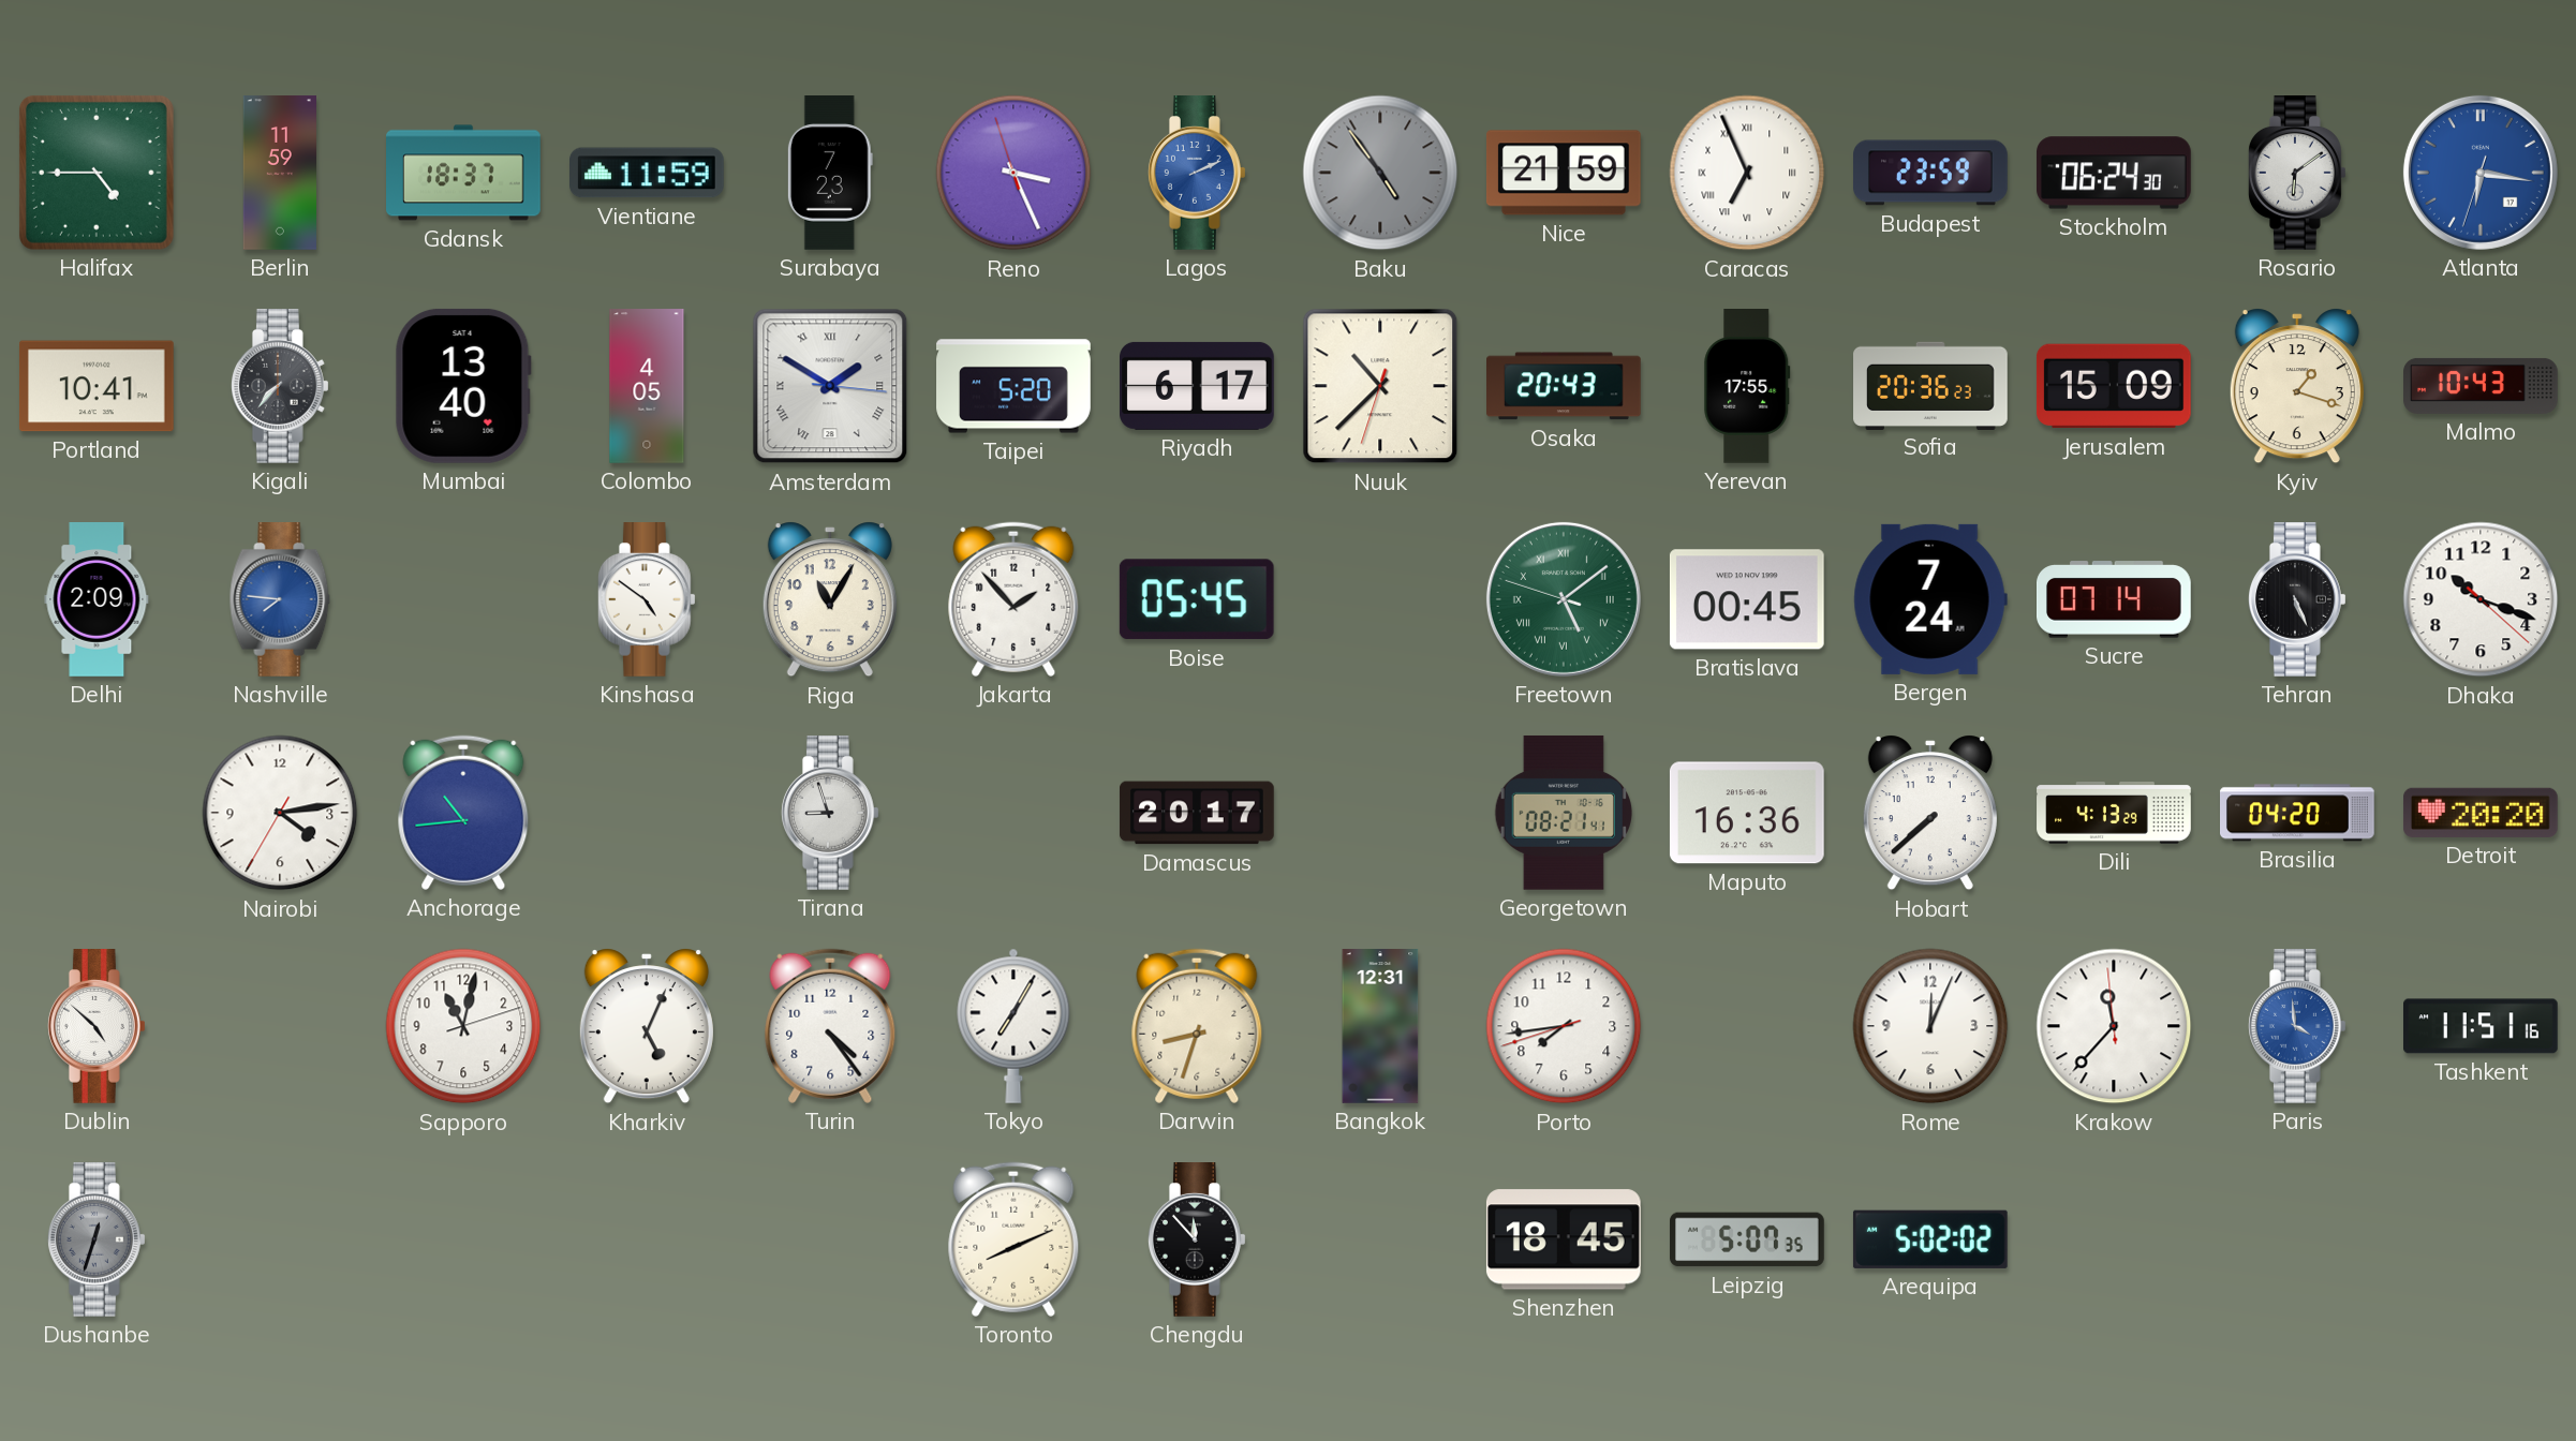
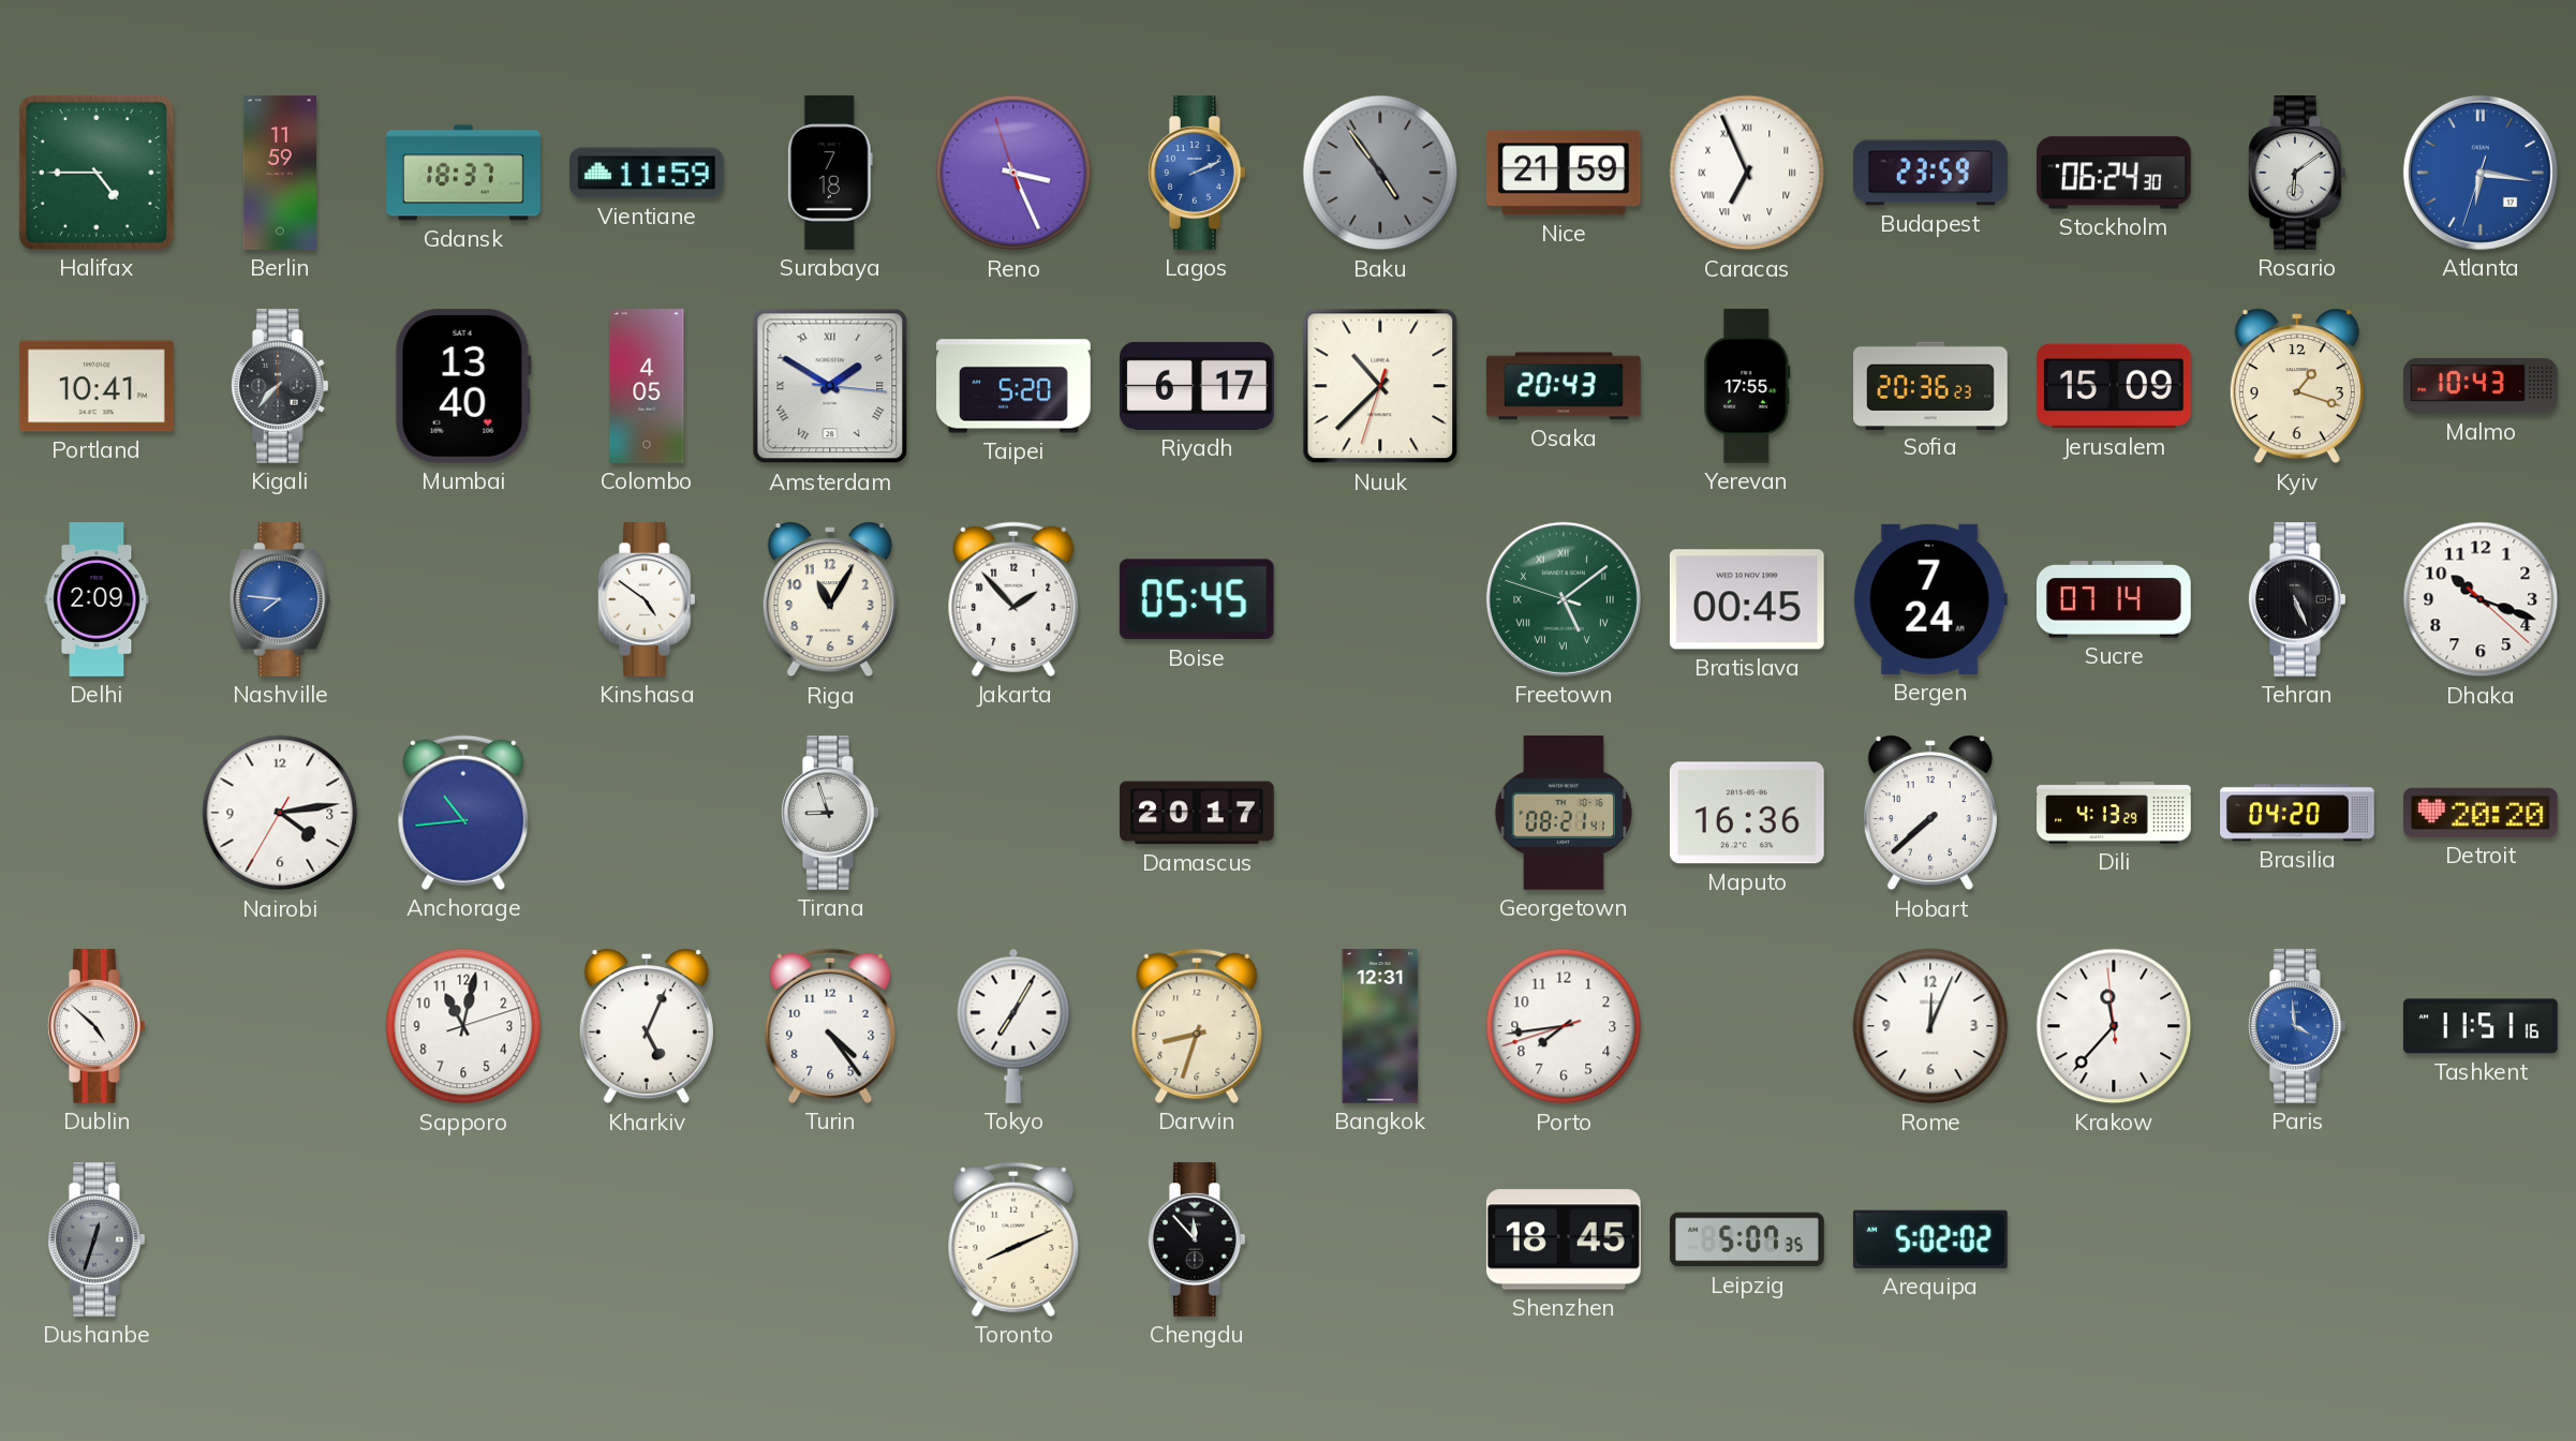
Surabaya: 7:23 -> 7:18
